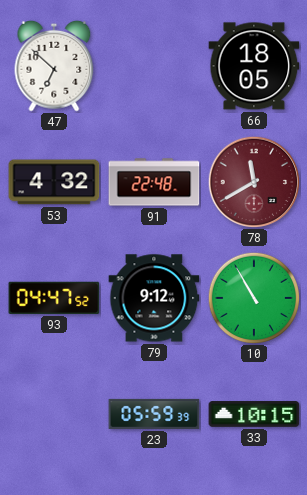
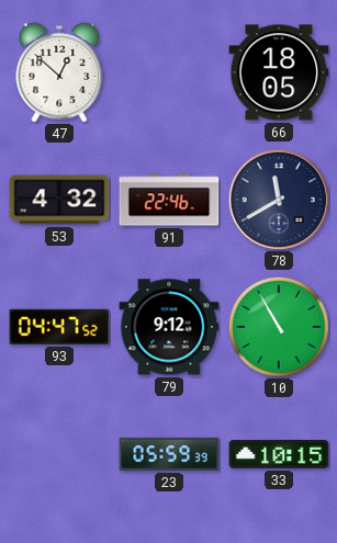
47: 6:52 -> 12:52
91: 22:48 -> 22:46
78 dial: burgundy -> navy
